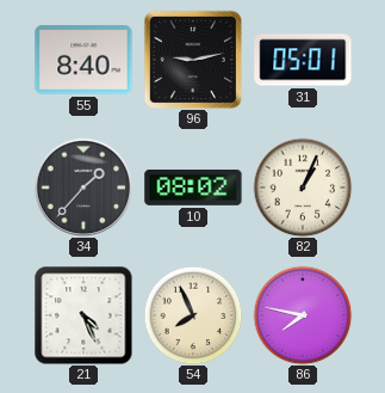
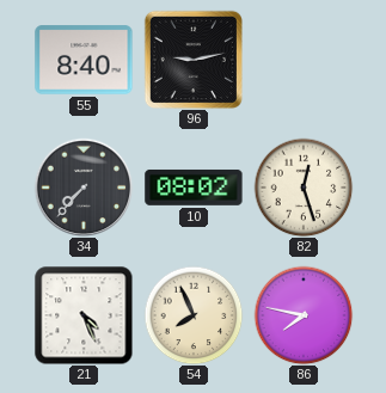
31: 05:01 -> none
34: 1:37 -> 7:37
82: 1:04 -> 12:27
